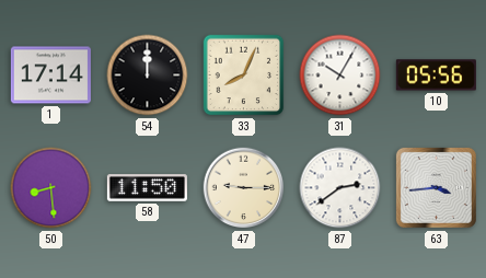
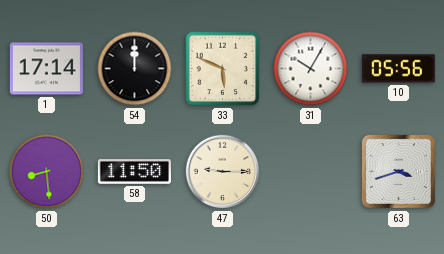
33: 8:04 -> 5:49
87: 2:39 -> none
63: 3:44 -> 3:42
